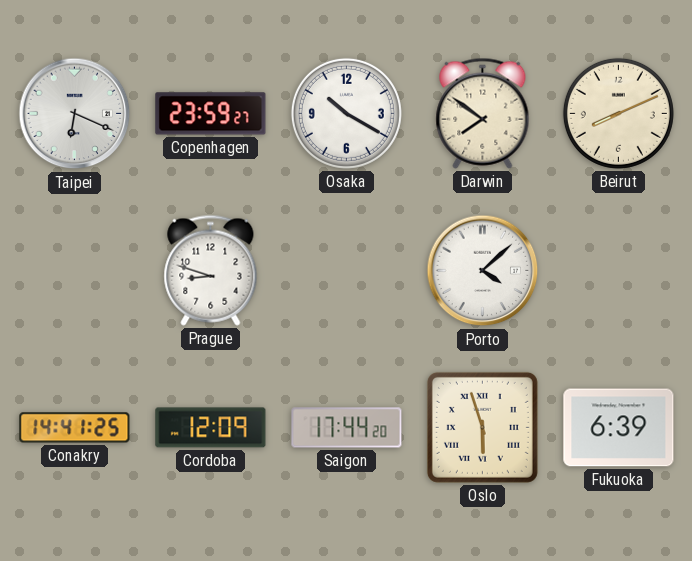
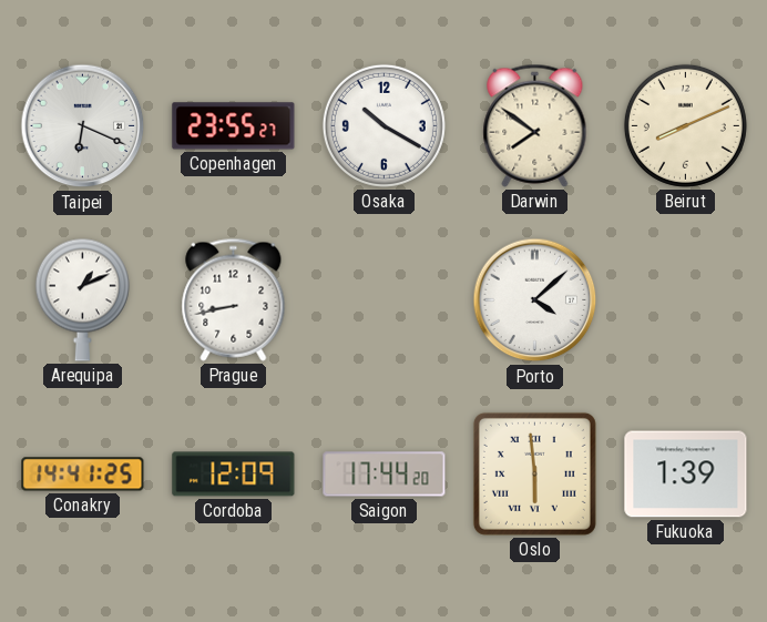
Copenhagen: 23:59 -> 23:55
Arequipa: none -> 1:11
Prague: 8:48 -> 8:43
Oslo: 5:57 -> 5:59
Fukuoka: 6:39 -> 1:39
